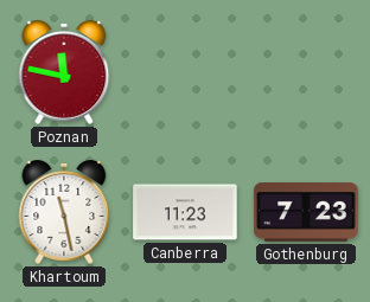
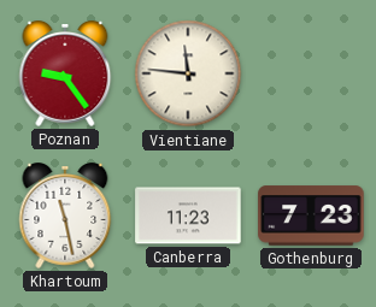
Poznan: 11:47 -> 9:24
Vientiane: none -> 11:46
